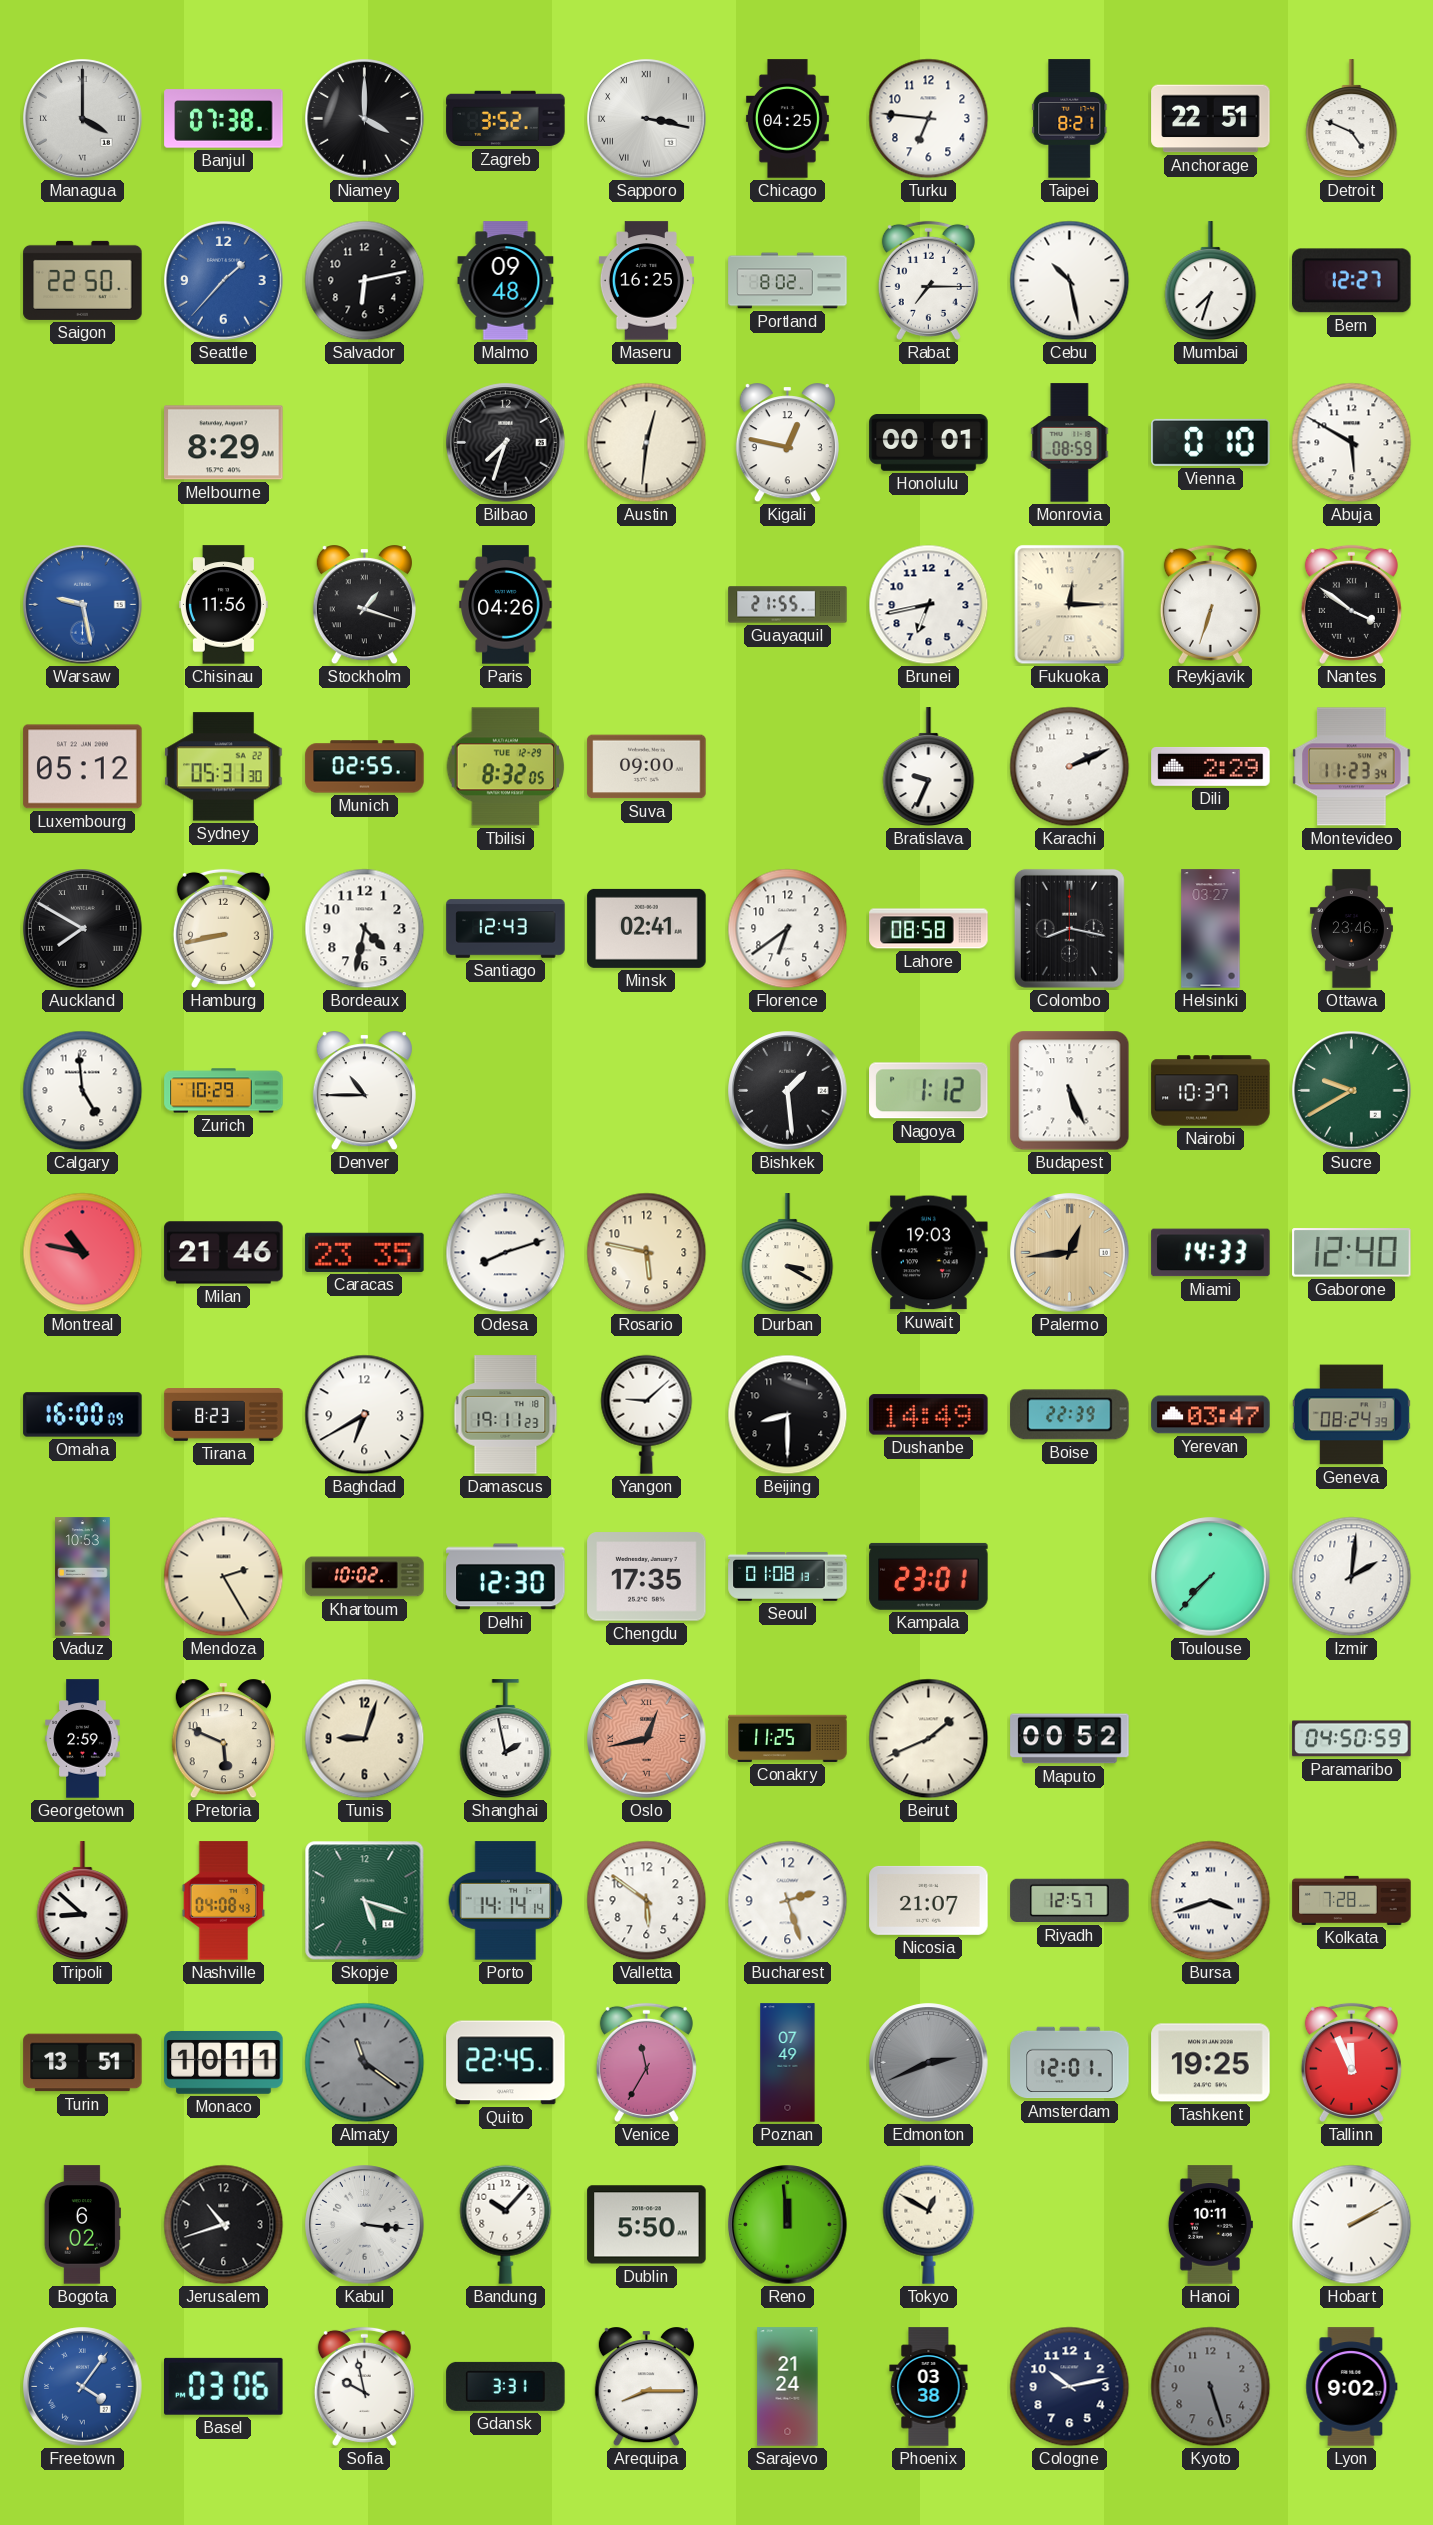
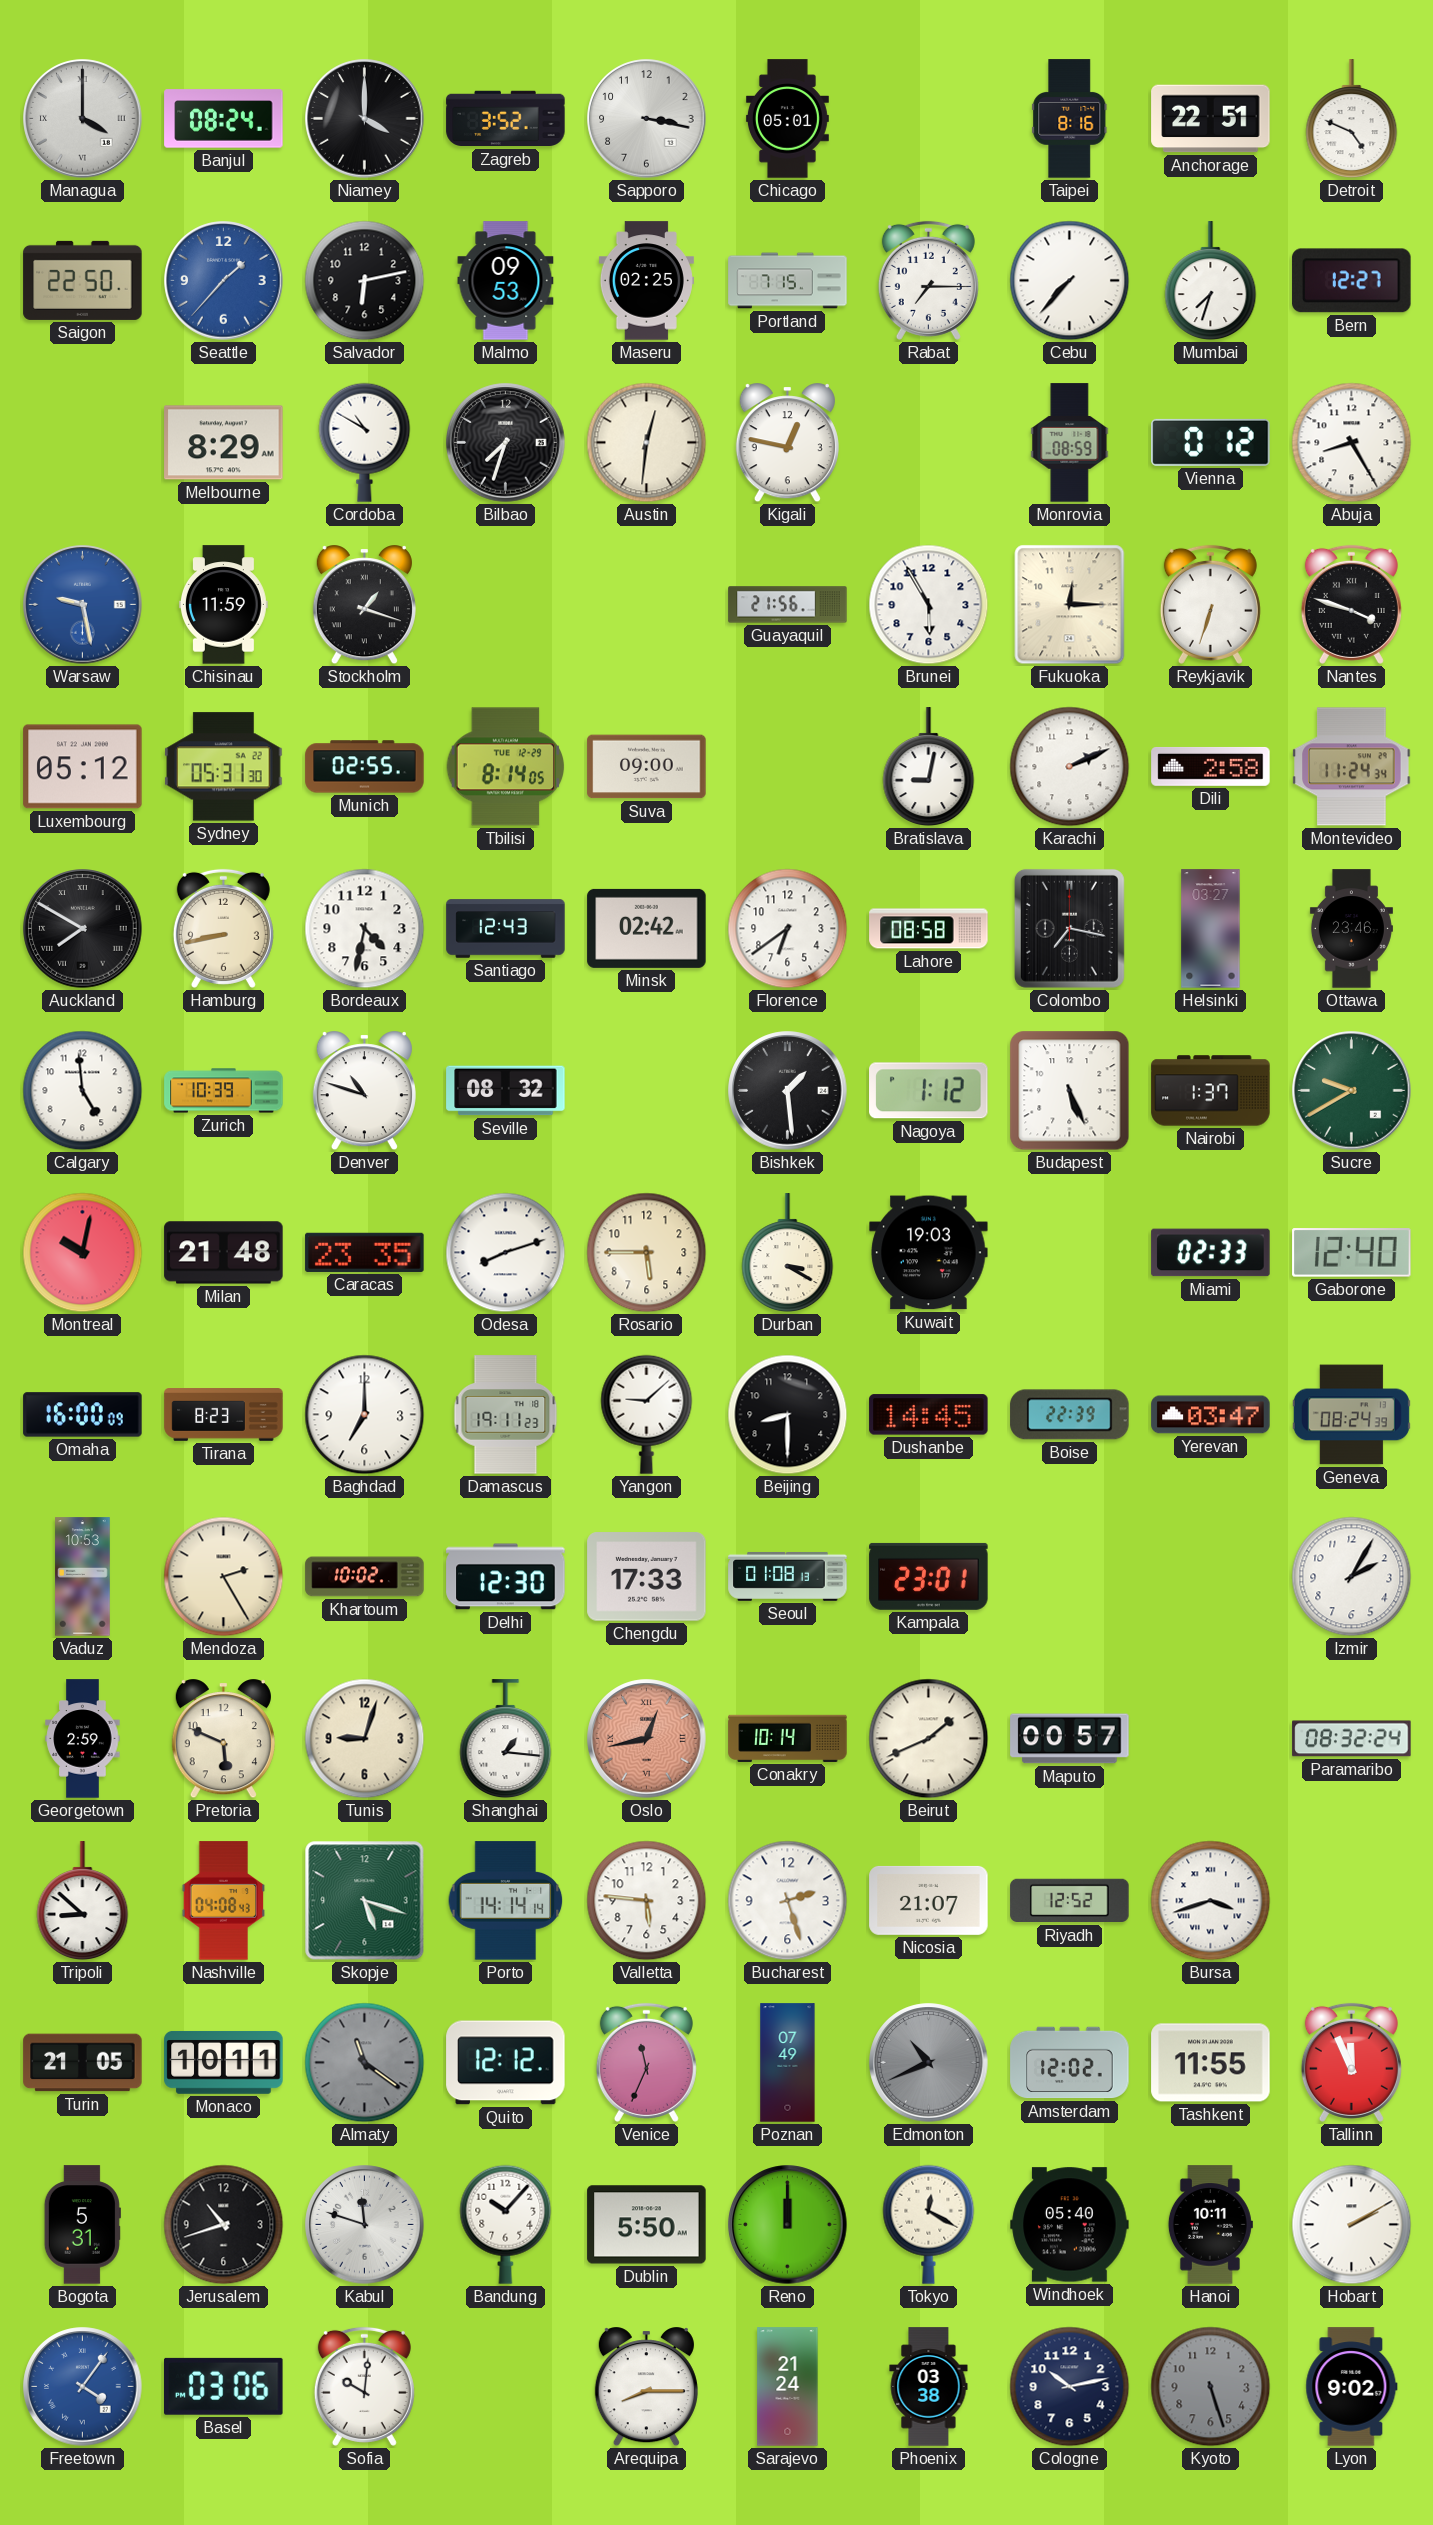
Banjul: 07:38 -> 08:24
Sapporo numerals: Roman -> Arabic
Chicago: 04:25 -> 05:01
Turku: 6:46 -> none
Taipei: 8:21 -> 8:16
Malmo: 09:48 -> 09:53
Maseru: 16:25 -> 02:25
Portland: 8:02 -> 7:15
Cebu: 10:28 -> 7:37
Cordoba: none -> 10:50
Honolulu: 00:01 -> none
Vienna: 0:10 -> 0:12
Abuja: 5:50 -> 8:25
Chisinau: 11:56 -> 11:59
Paris: 04:26 -> none
Guayaquil: 21:55 -> 21:56
Brunei: 6:43 -> 5:55
Nantes: 3:51 -> 3:48
Tbilisi: 8:32 -> 8:14
Bratislava: 9:34 -> 9:02
Dili: 2:29 -> 2:58
Montevideo: 11:23 -> 11:24
Minsk: 02:41 -> 02:42
Colombo: 8:17 -> 7:17
Zurich: 10:29 -> 10:39
Denver: 10:45 -> 10:48
Seville: none -> 08:32
Nairobi: 10:37 -> 1:37
Montreal: 10:47 -> 10:02
Milan: 21:46 -> 21:48
Rosario: 5:47 -> 5:45
Palermo: 12:44 -> none
Miami: 14:33 -> 02:33
Baghdad: 6:40 -> 7:00
Dushanbe: 14:49 -> 14:45
Chengdu: 17:35 -> 17:33
Toulouse: 7:37 -> none
Izmir: 2:01 -> 2:05
Shanghai: 1:58 -> 1:16
Conakry: 11:25 -> 10:14
Maputo: 00:52 -> 00:57
Paramaribo: 04:50 -> 08:32
Valletta: 5:51 -> 5:46
Riyadh: 12:57 -> 12:52
Kolkata: 7:28 -> none
Turin: 13:51 -> 21:05
Quito: 22:45 -> 12:12
Venice: 11:35 -> 11:34
Edmonton: 2:41 -> 10:41
Amsterdam: 12:01 -> 12:02
Tashkent: 19:25 -> 11:55
Bogota: 6:02 -> 5:31
Kabul: 3:16 -> 11:48
Reno: 11:59 -> 12:00
Tokyo: 12:50 -> 12:20
Windhoek: none -> 05:40
Sofia: 9:58 -> 10:01
Gdansk: 3:31 -> none
